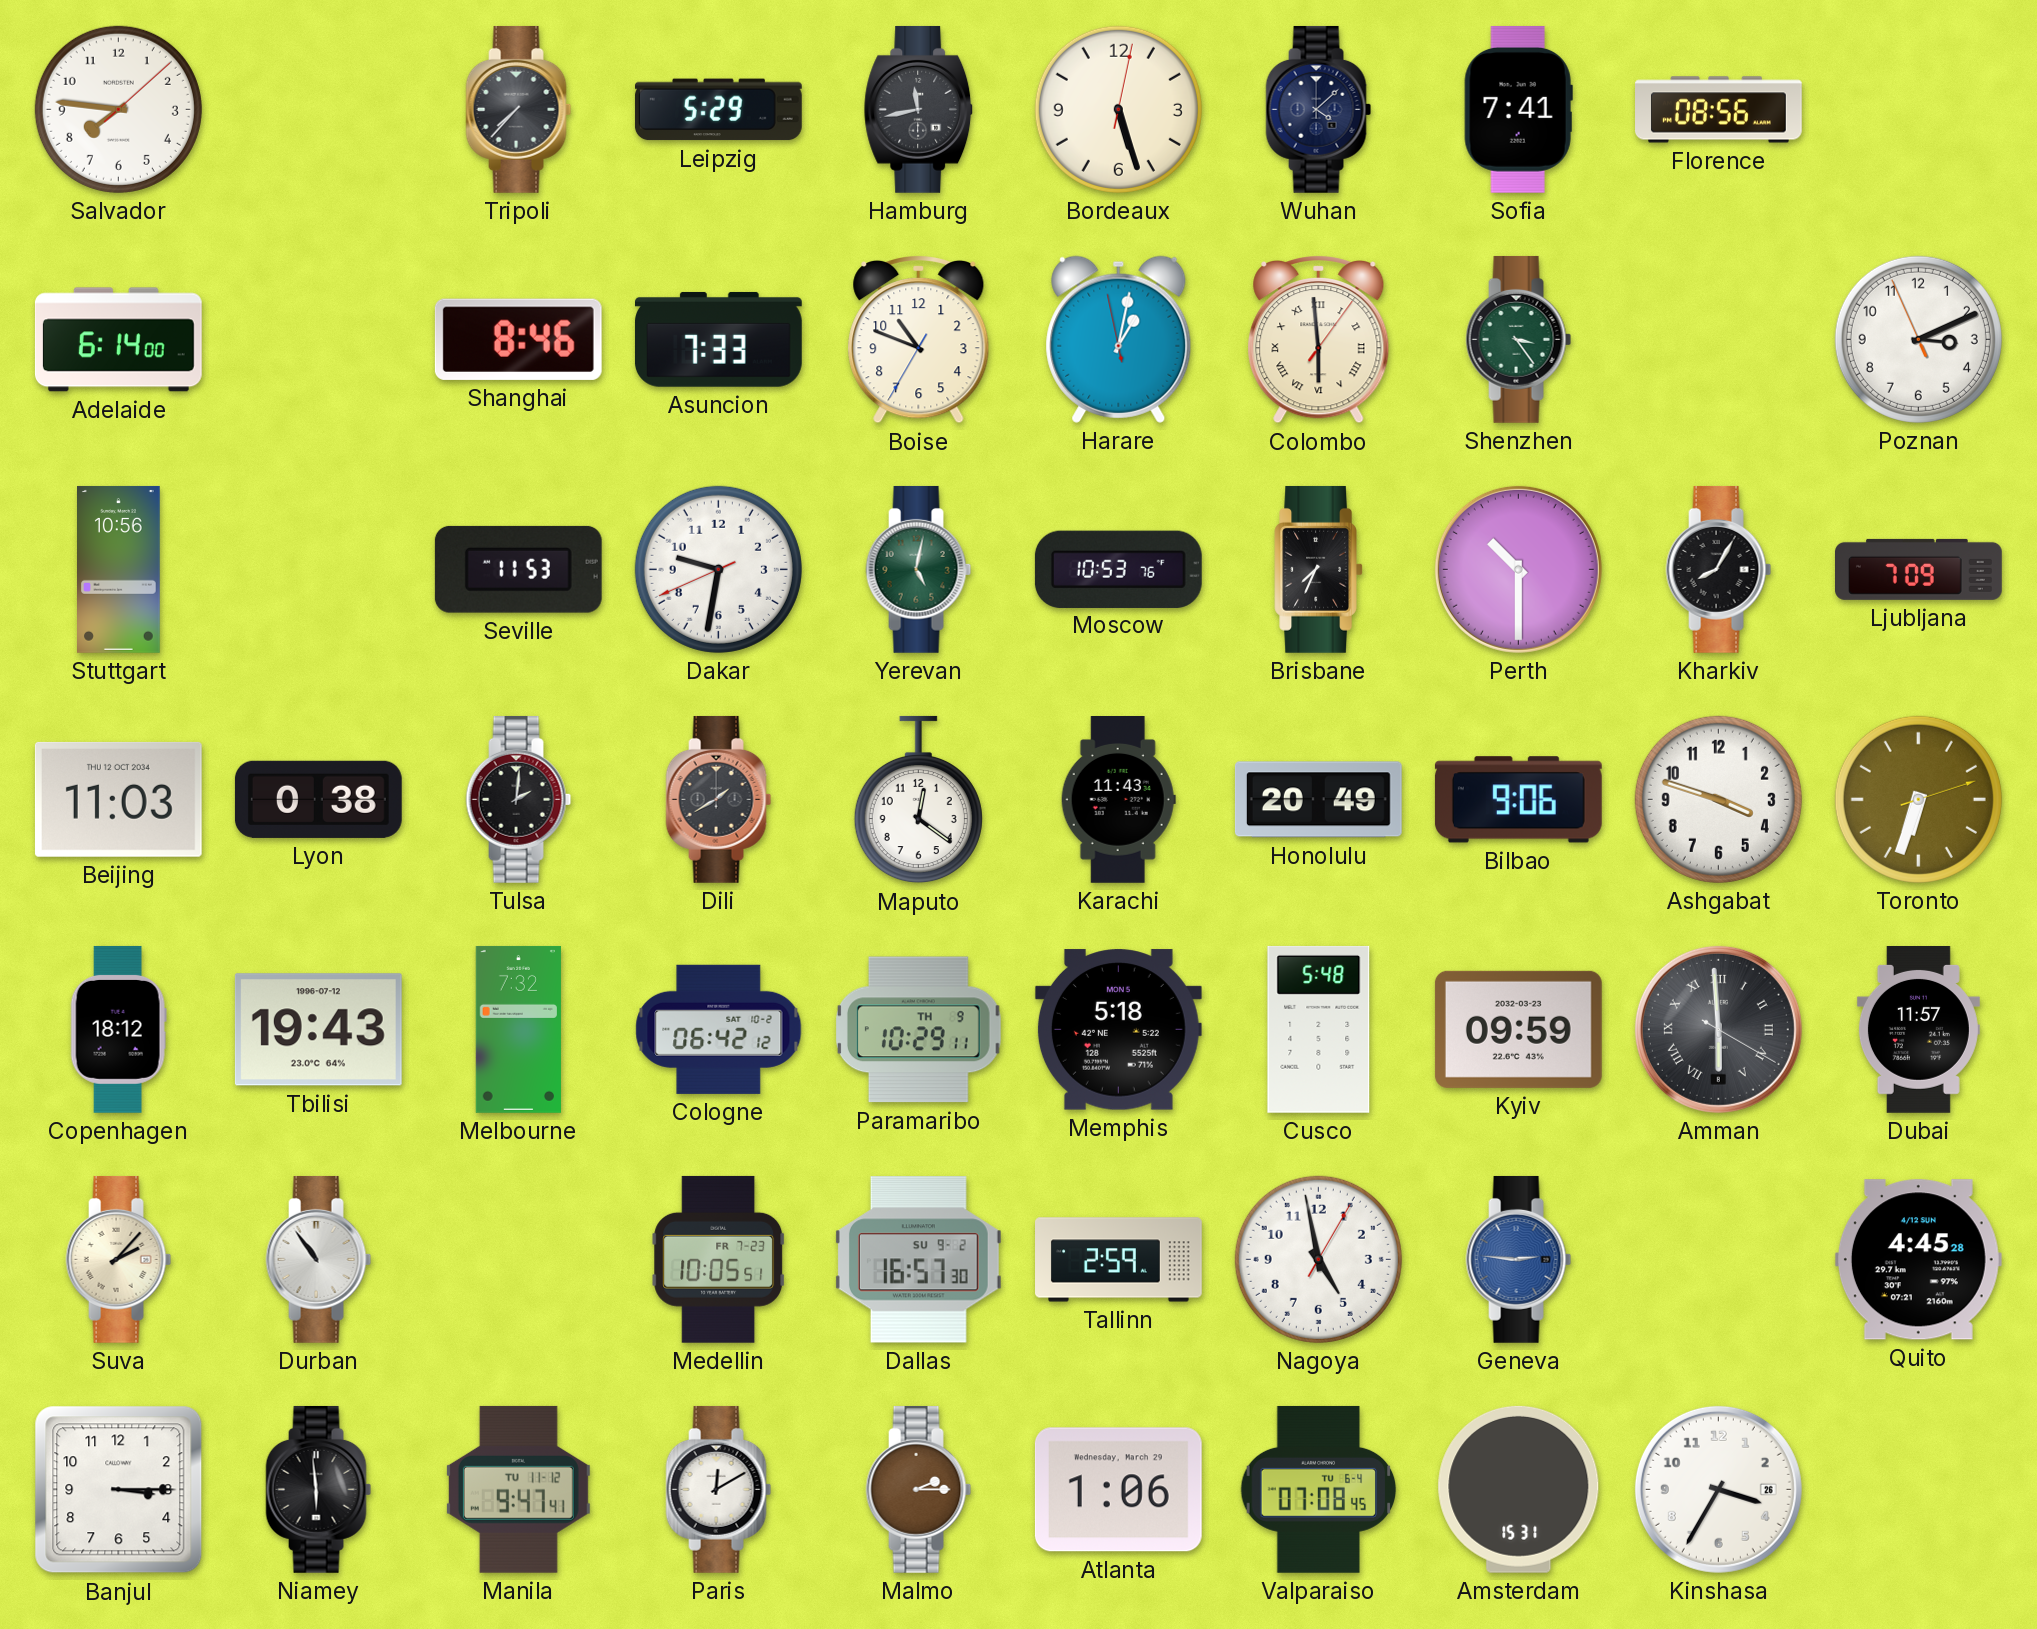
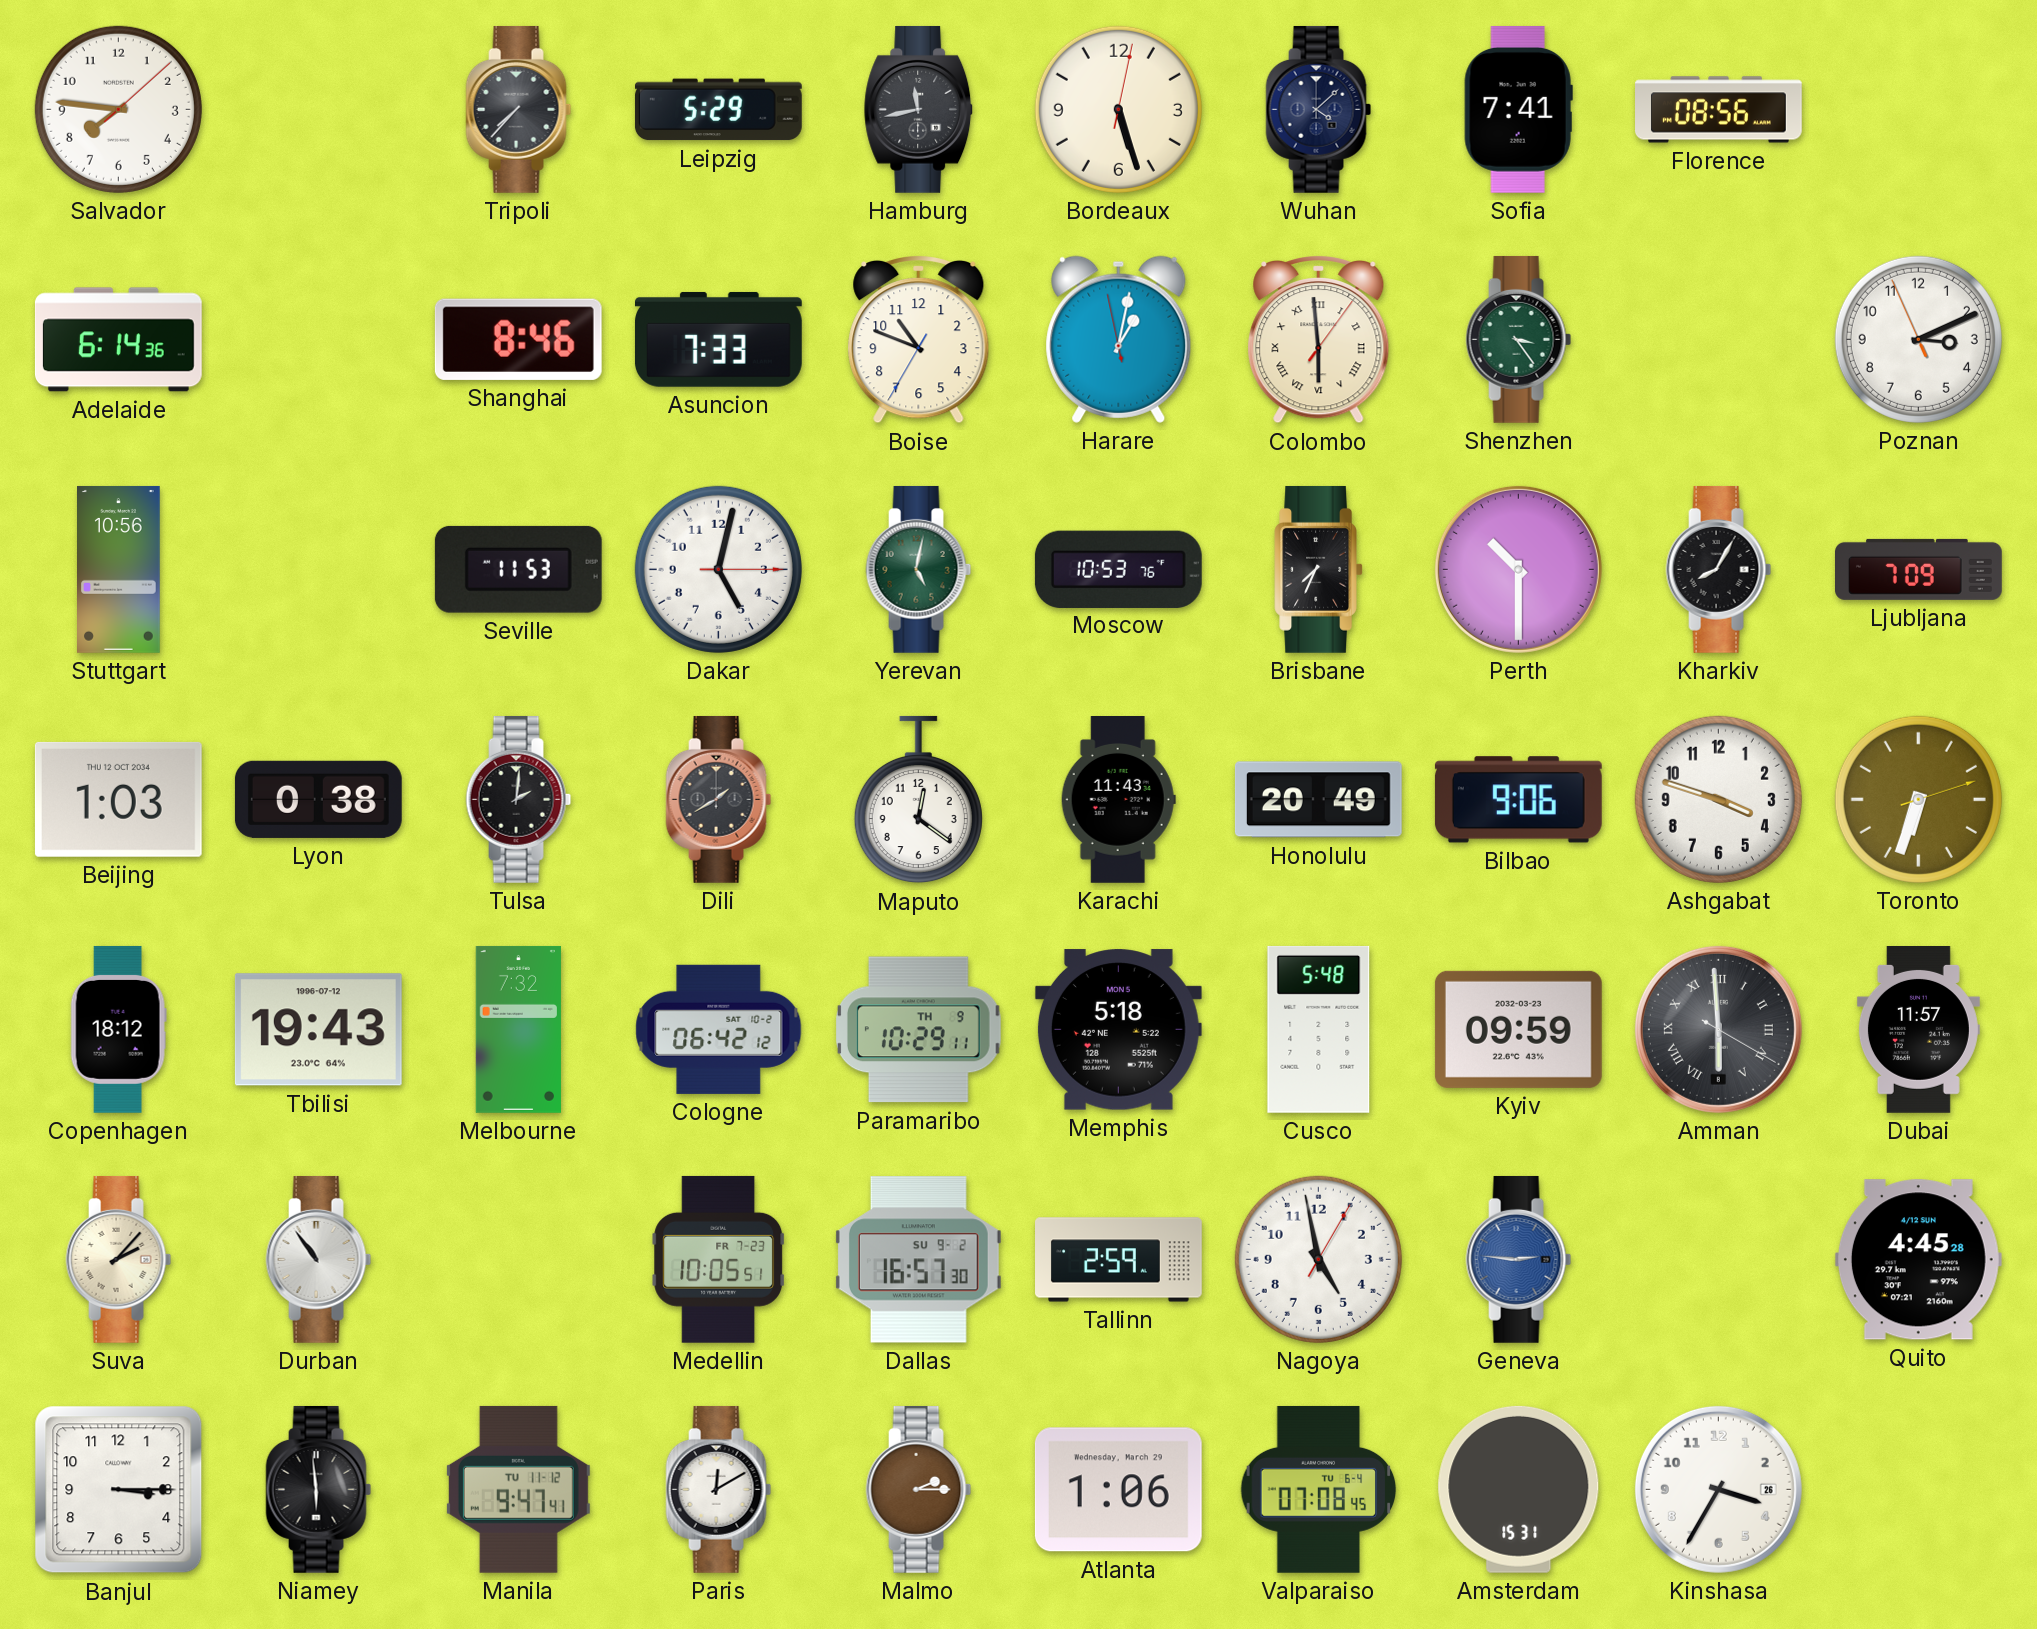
Adelaide: 6:14:00 -> 6:14:36
Dakar: 9:31 -> 5:02
Beijing: 11:03 -> 1:03
